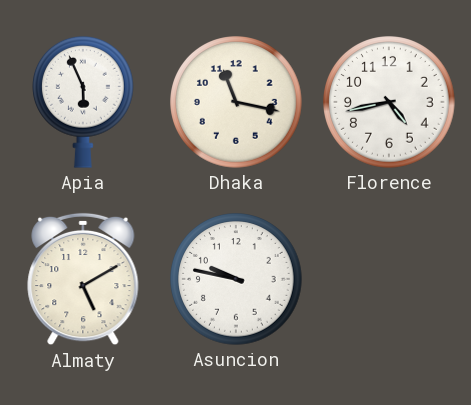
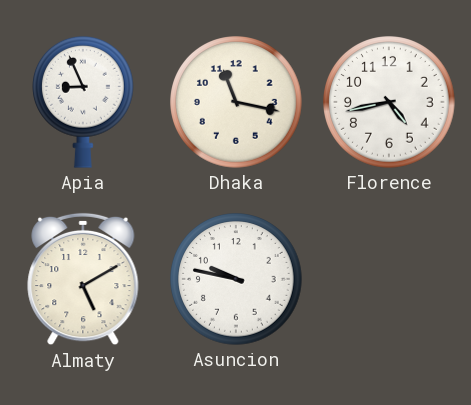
Apia: 5:56 -> 8:56
